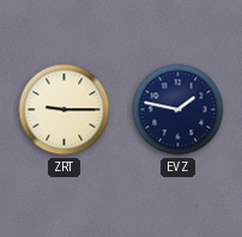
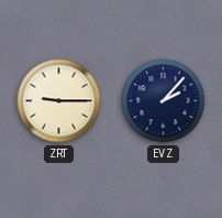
EVZ: 1:47 -> 2:07
